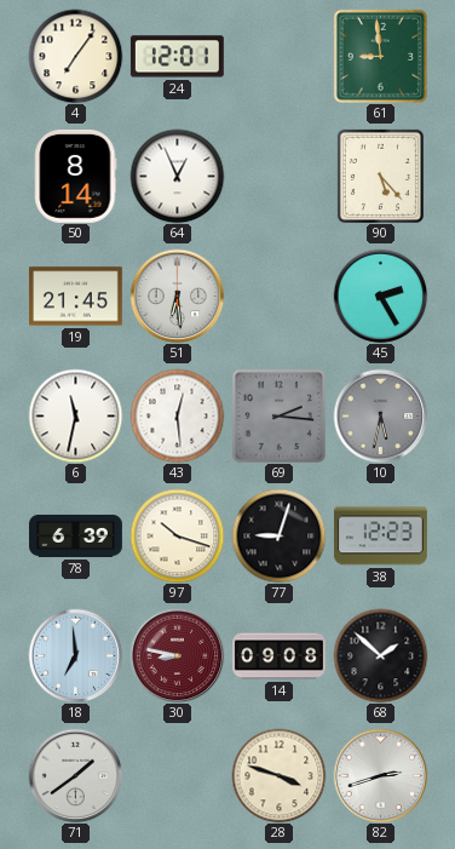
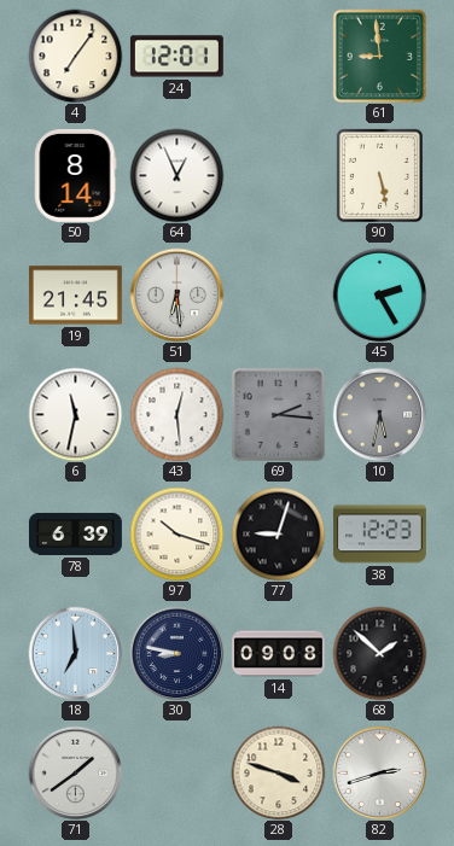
90: 5:23 -> 5:28
30 dial: burgundy -> navy
